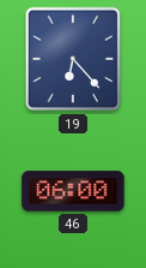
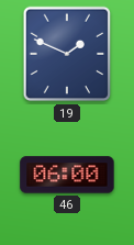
19: 6:23 -> 1:49
